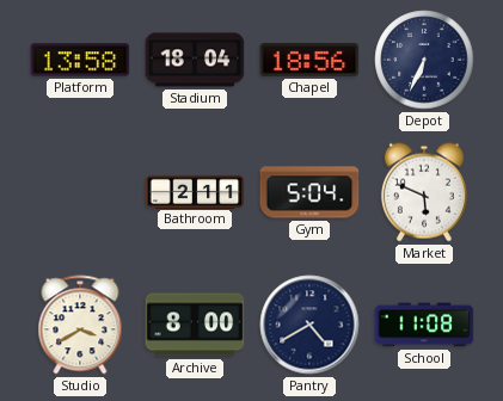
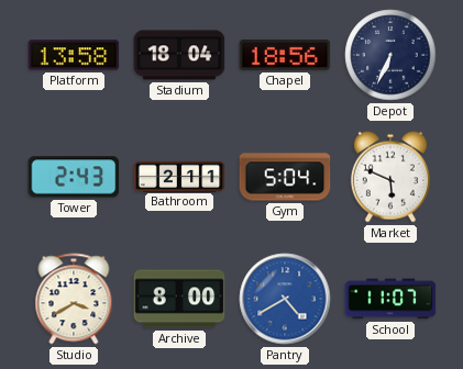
Tower: none -> 2:43
Pantry dial: navy -> blue
School: 11:08 -> 11:07
